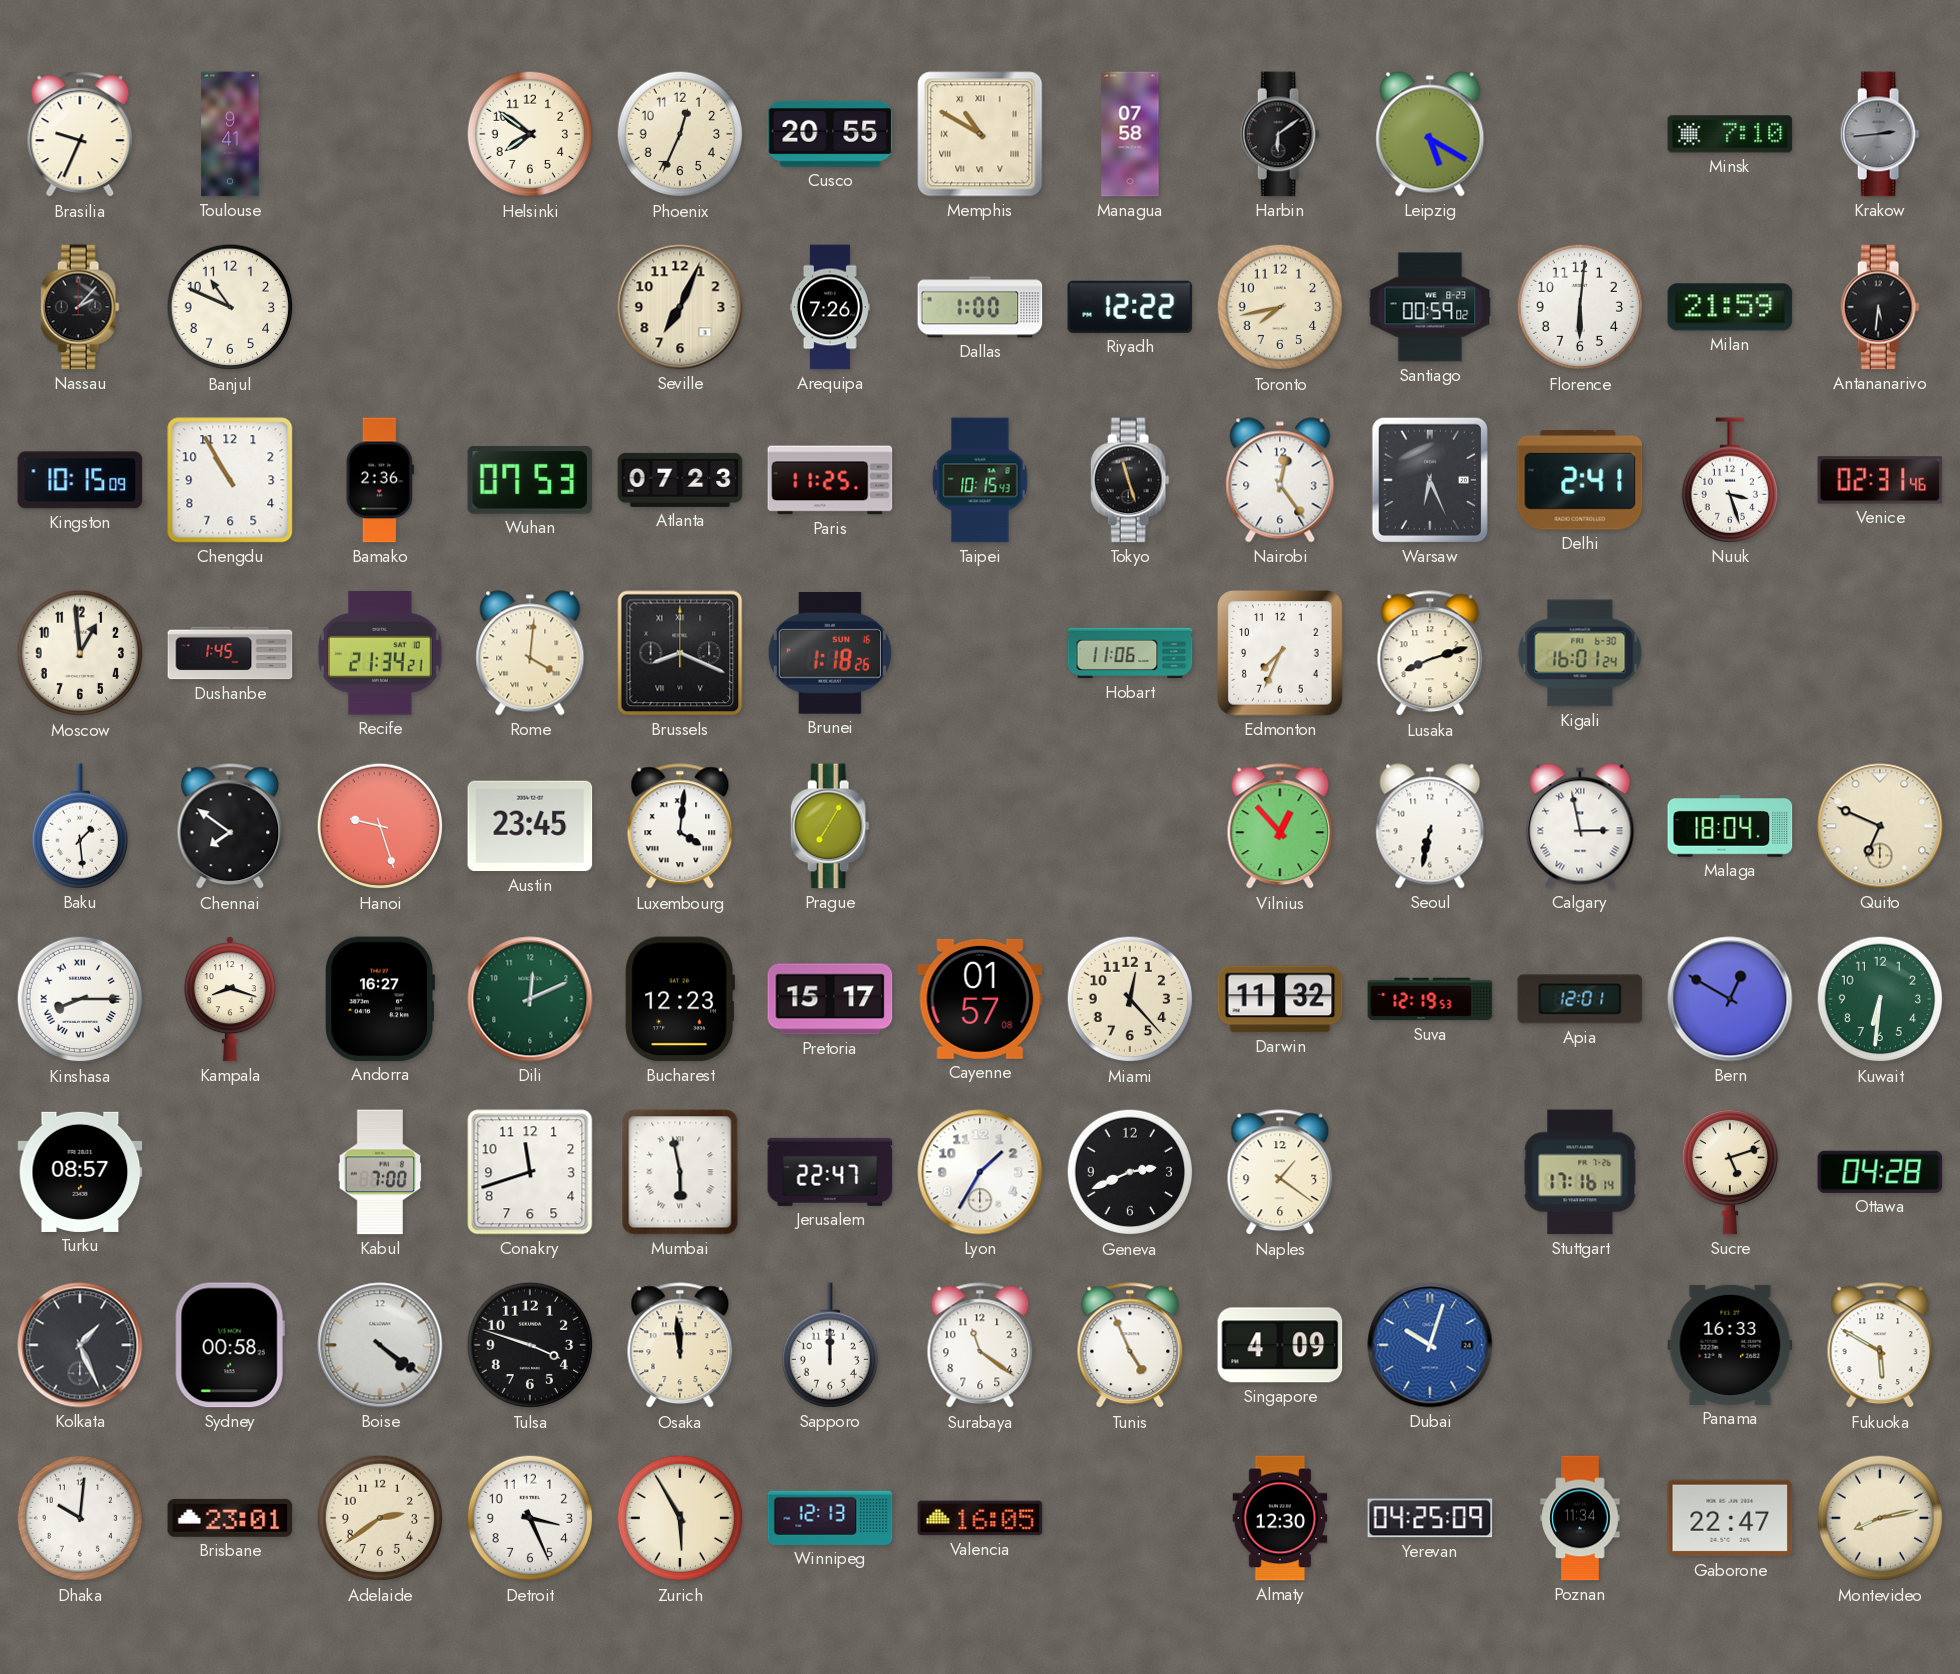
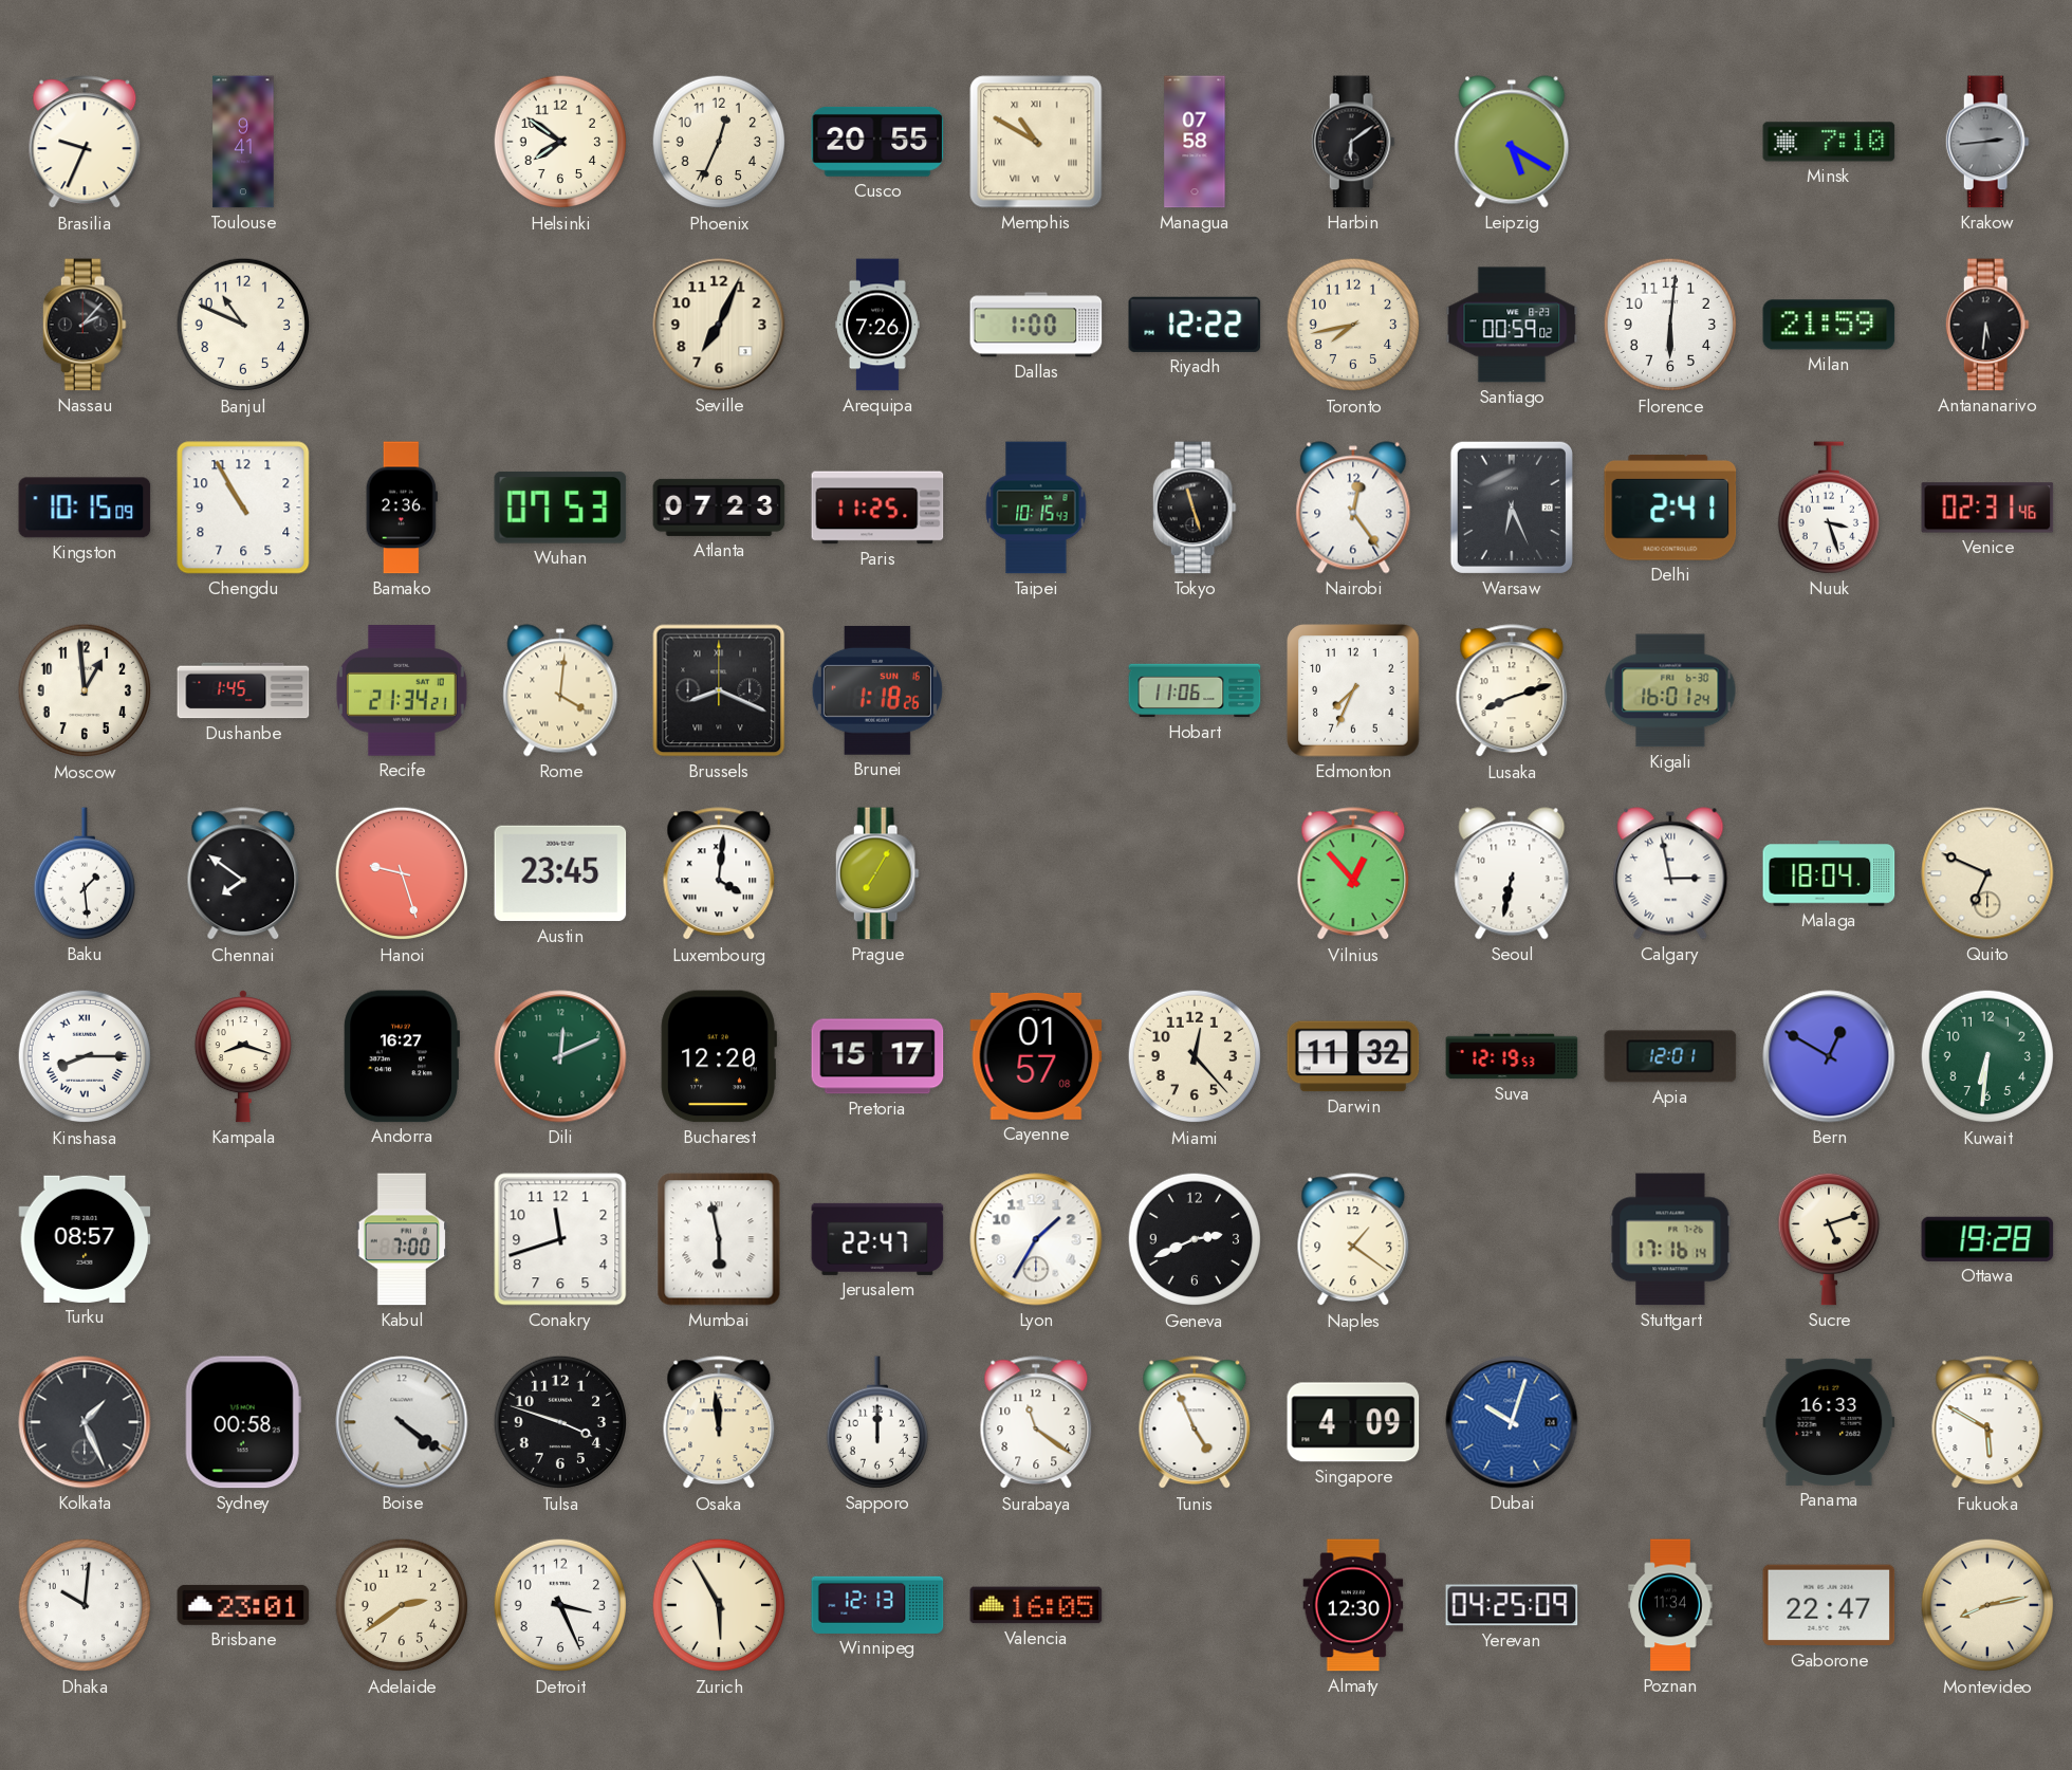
Bucharest: 12:23 -> 12:20
Ottawa: 04:28 -> 19:28
